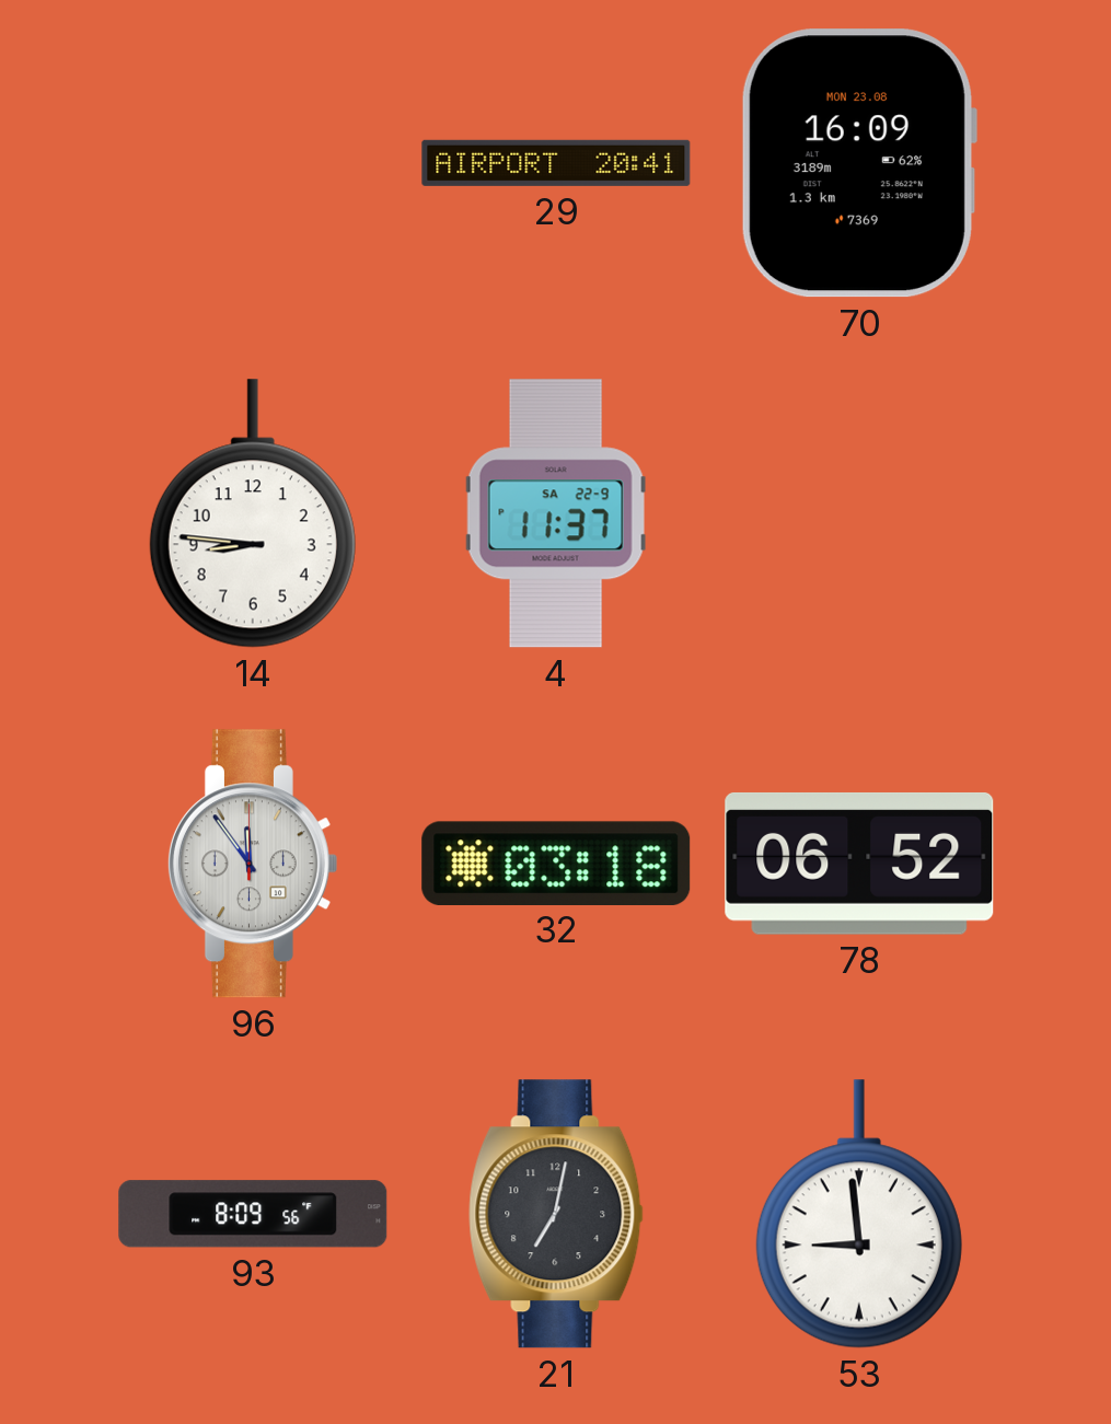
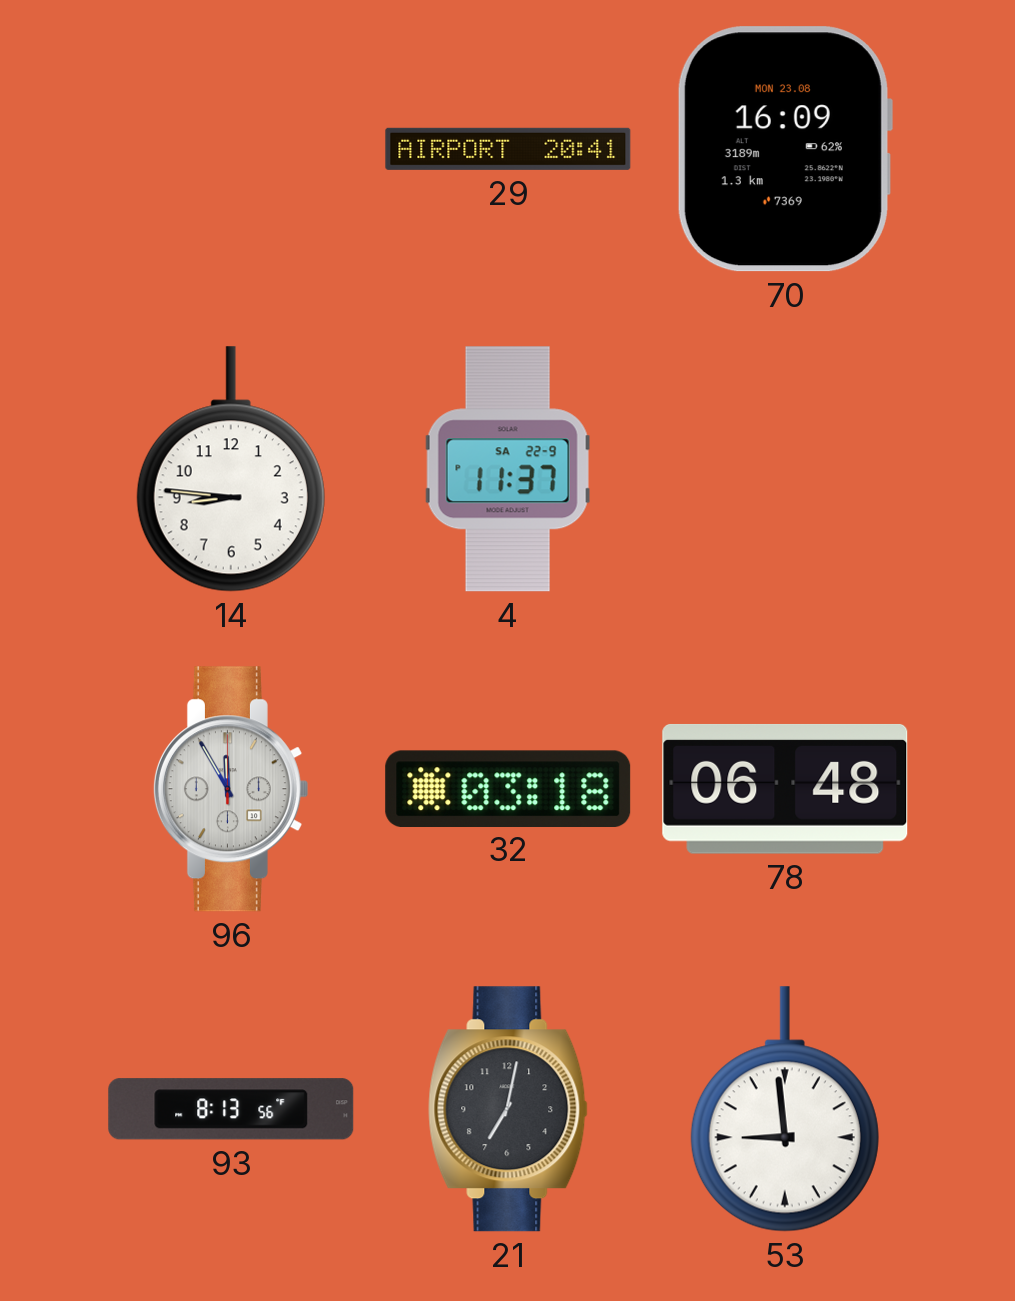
96: 11:54 -> 11:55
78: 06:52 -> 06:48
93: 8:09 -> 8:13
